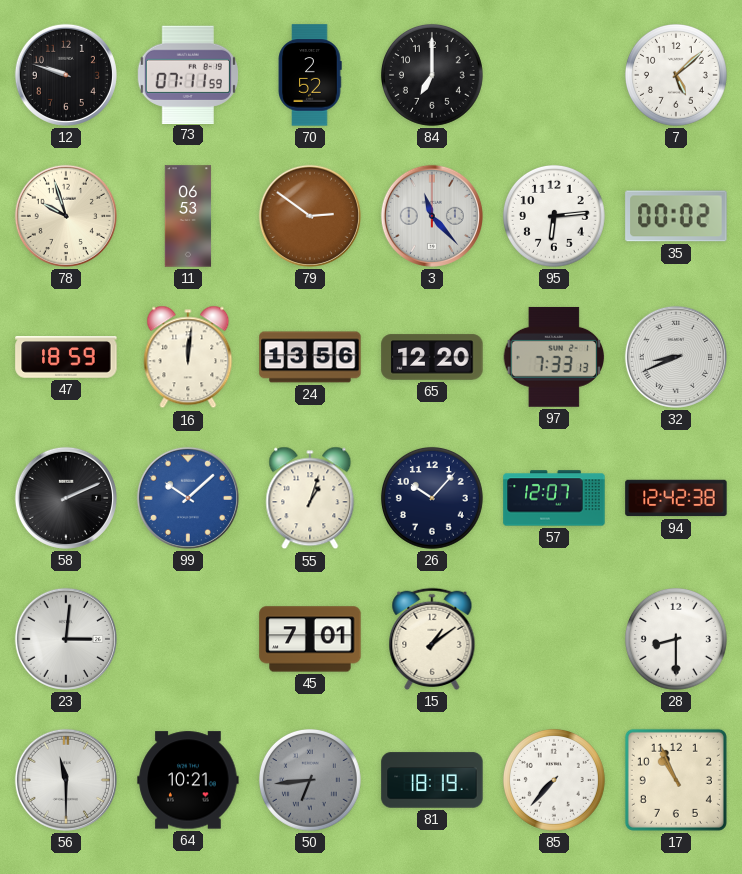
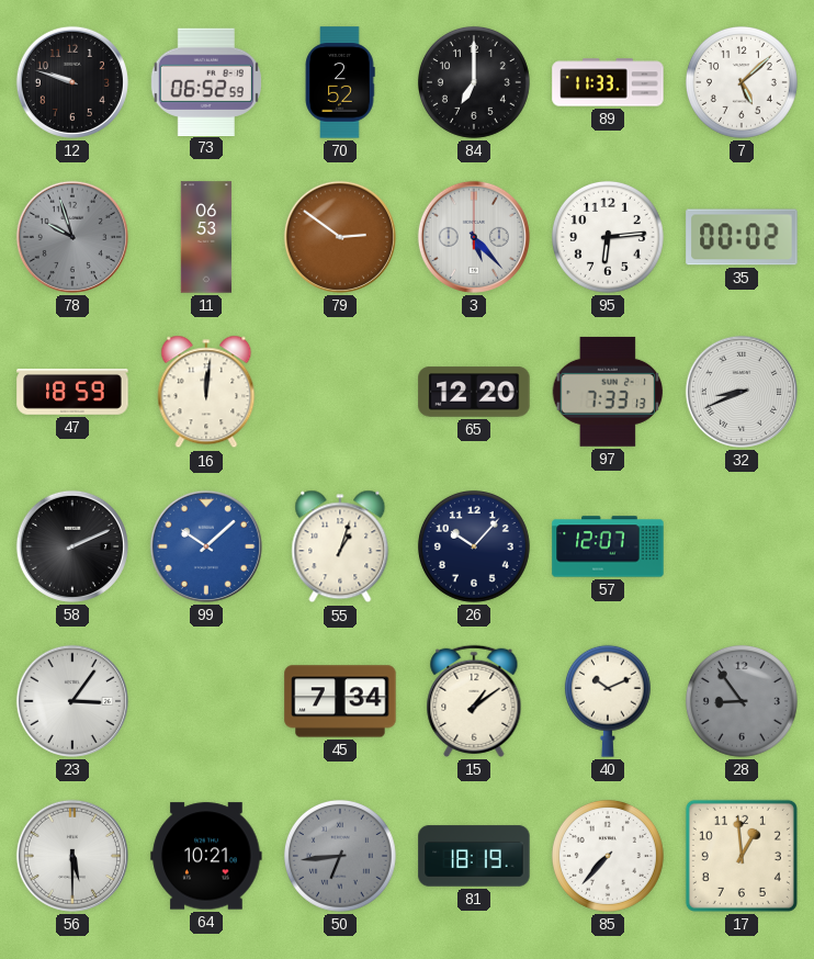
73: 07:11 -> 06:52
89: none -> 11:33
78 dial: cream -> grey
3: 11:23 -> 5:23
24: 13:56 -> none
94: 12:42 -> none
23: 3:01 -> 3:06
45: 7:01 -> 7:34
40: none -> 10:11
28: 8:30 -> 8:54
28 dial: white -> grey
56: 11:30 -> 5:30
17: 10:56 -> 12:59
